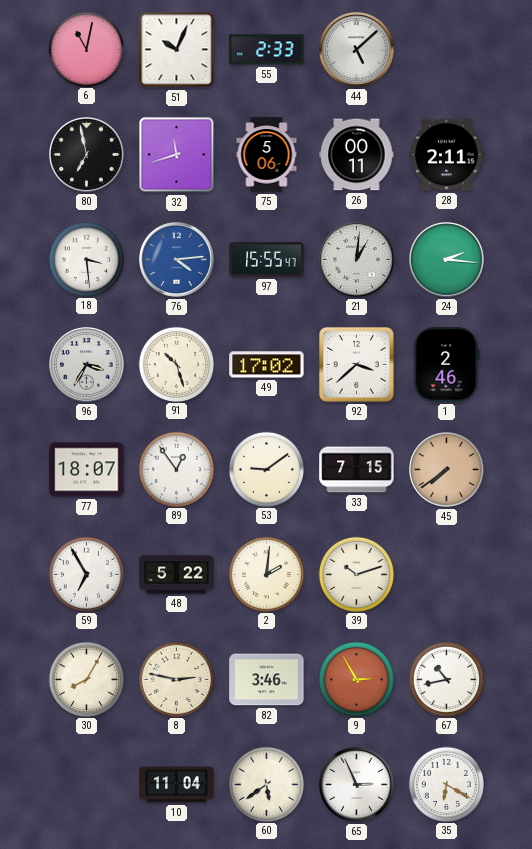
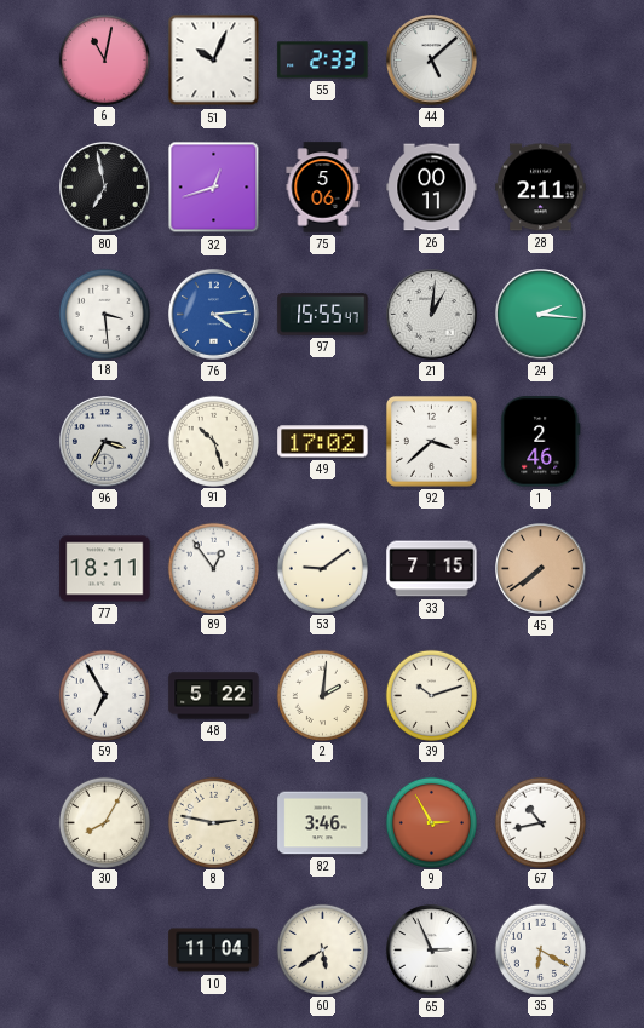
32: 11:42 -> 12:42
77: 18:07 -> 18:11
